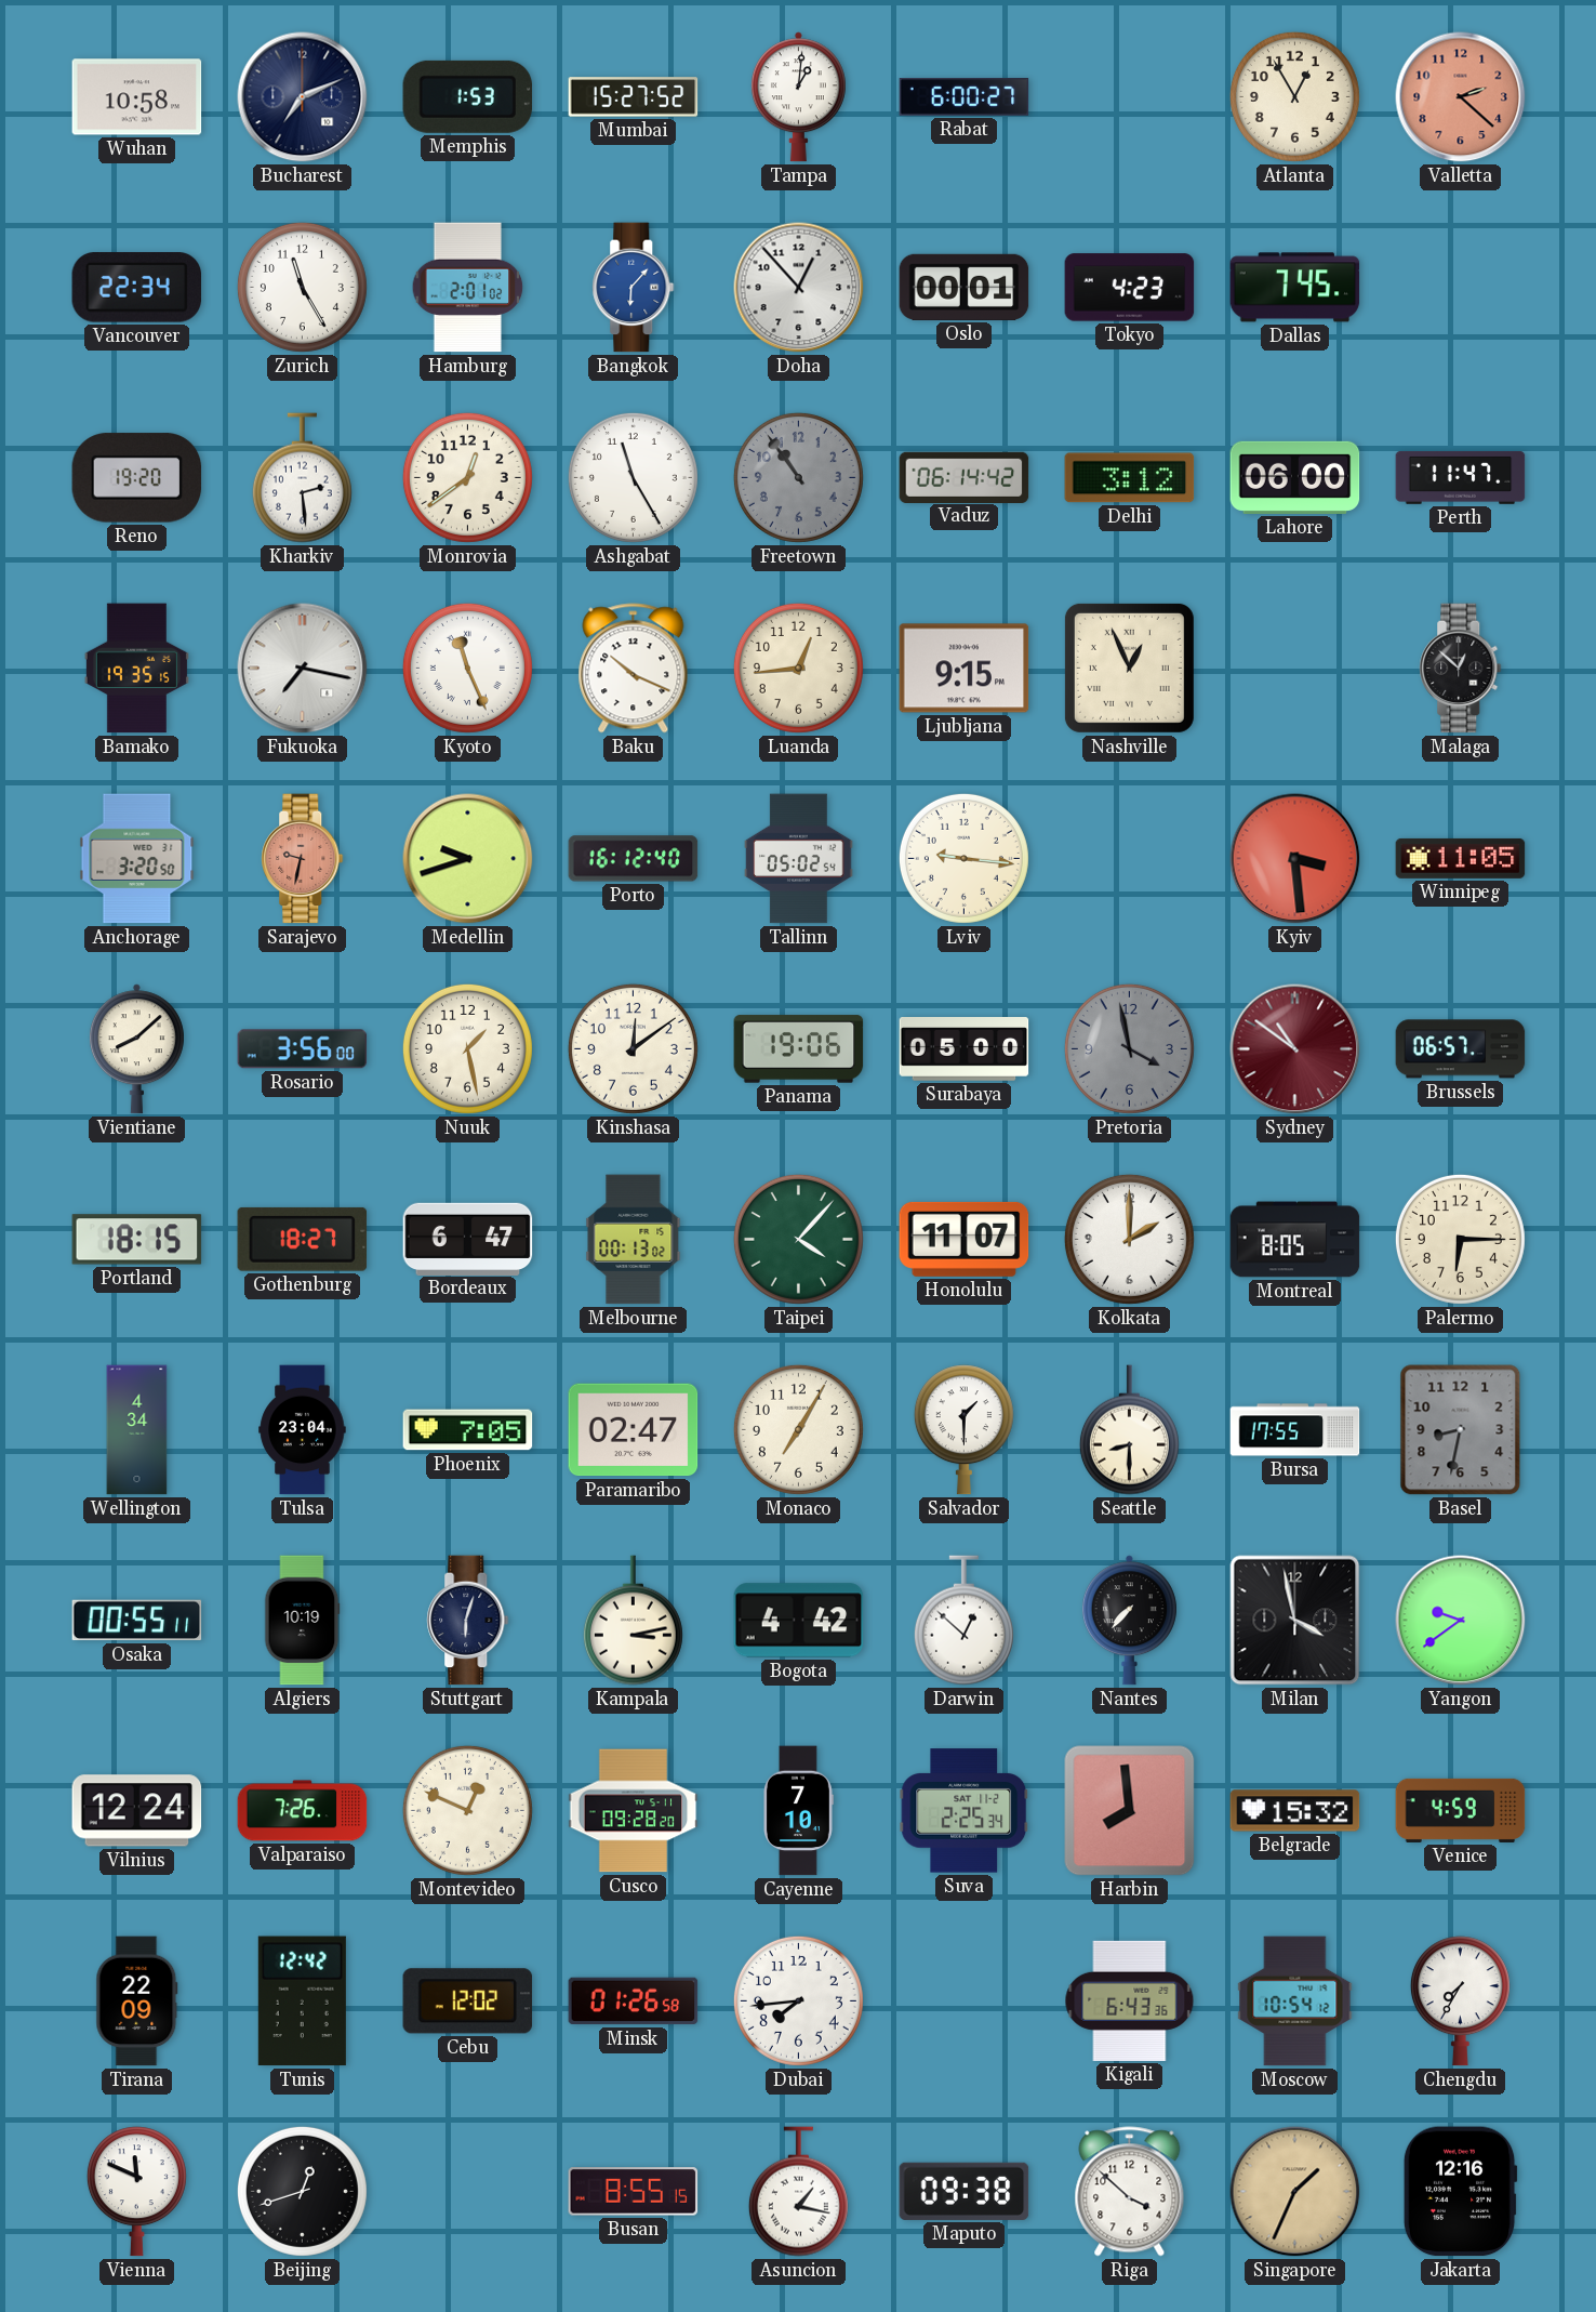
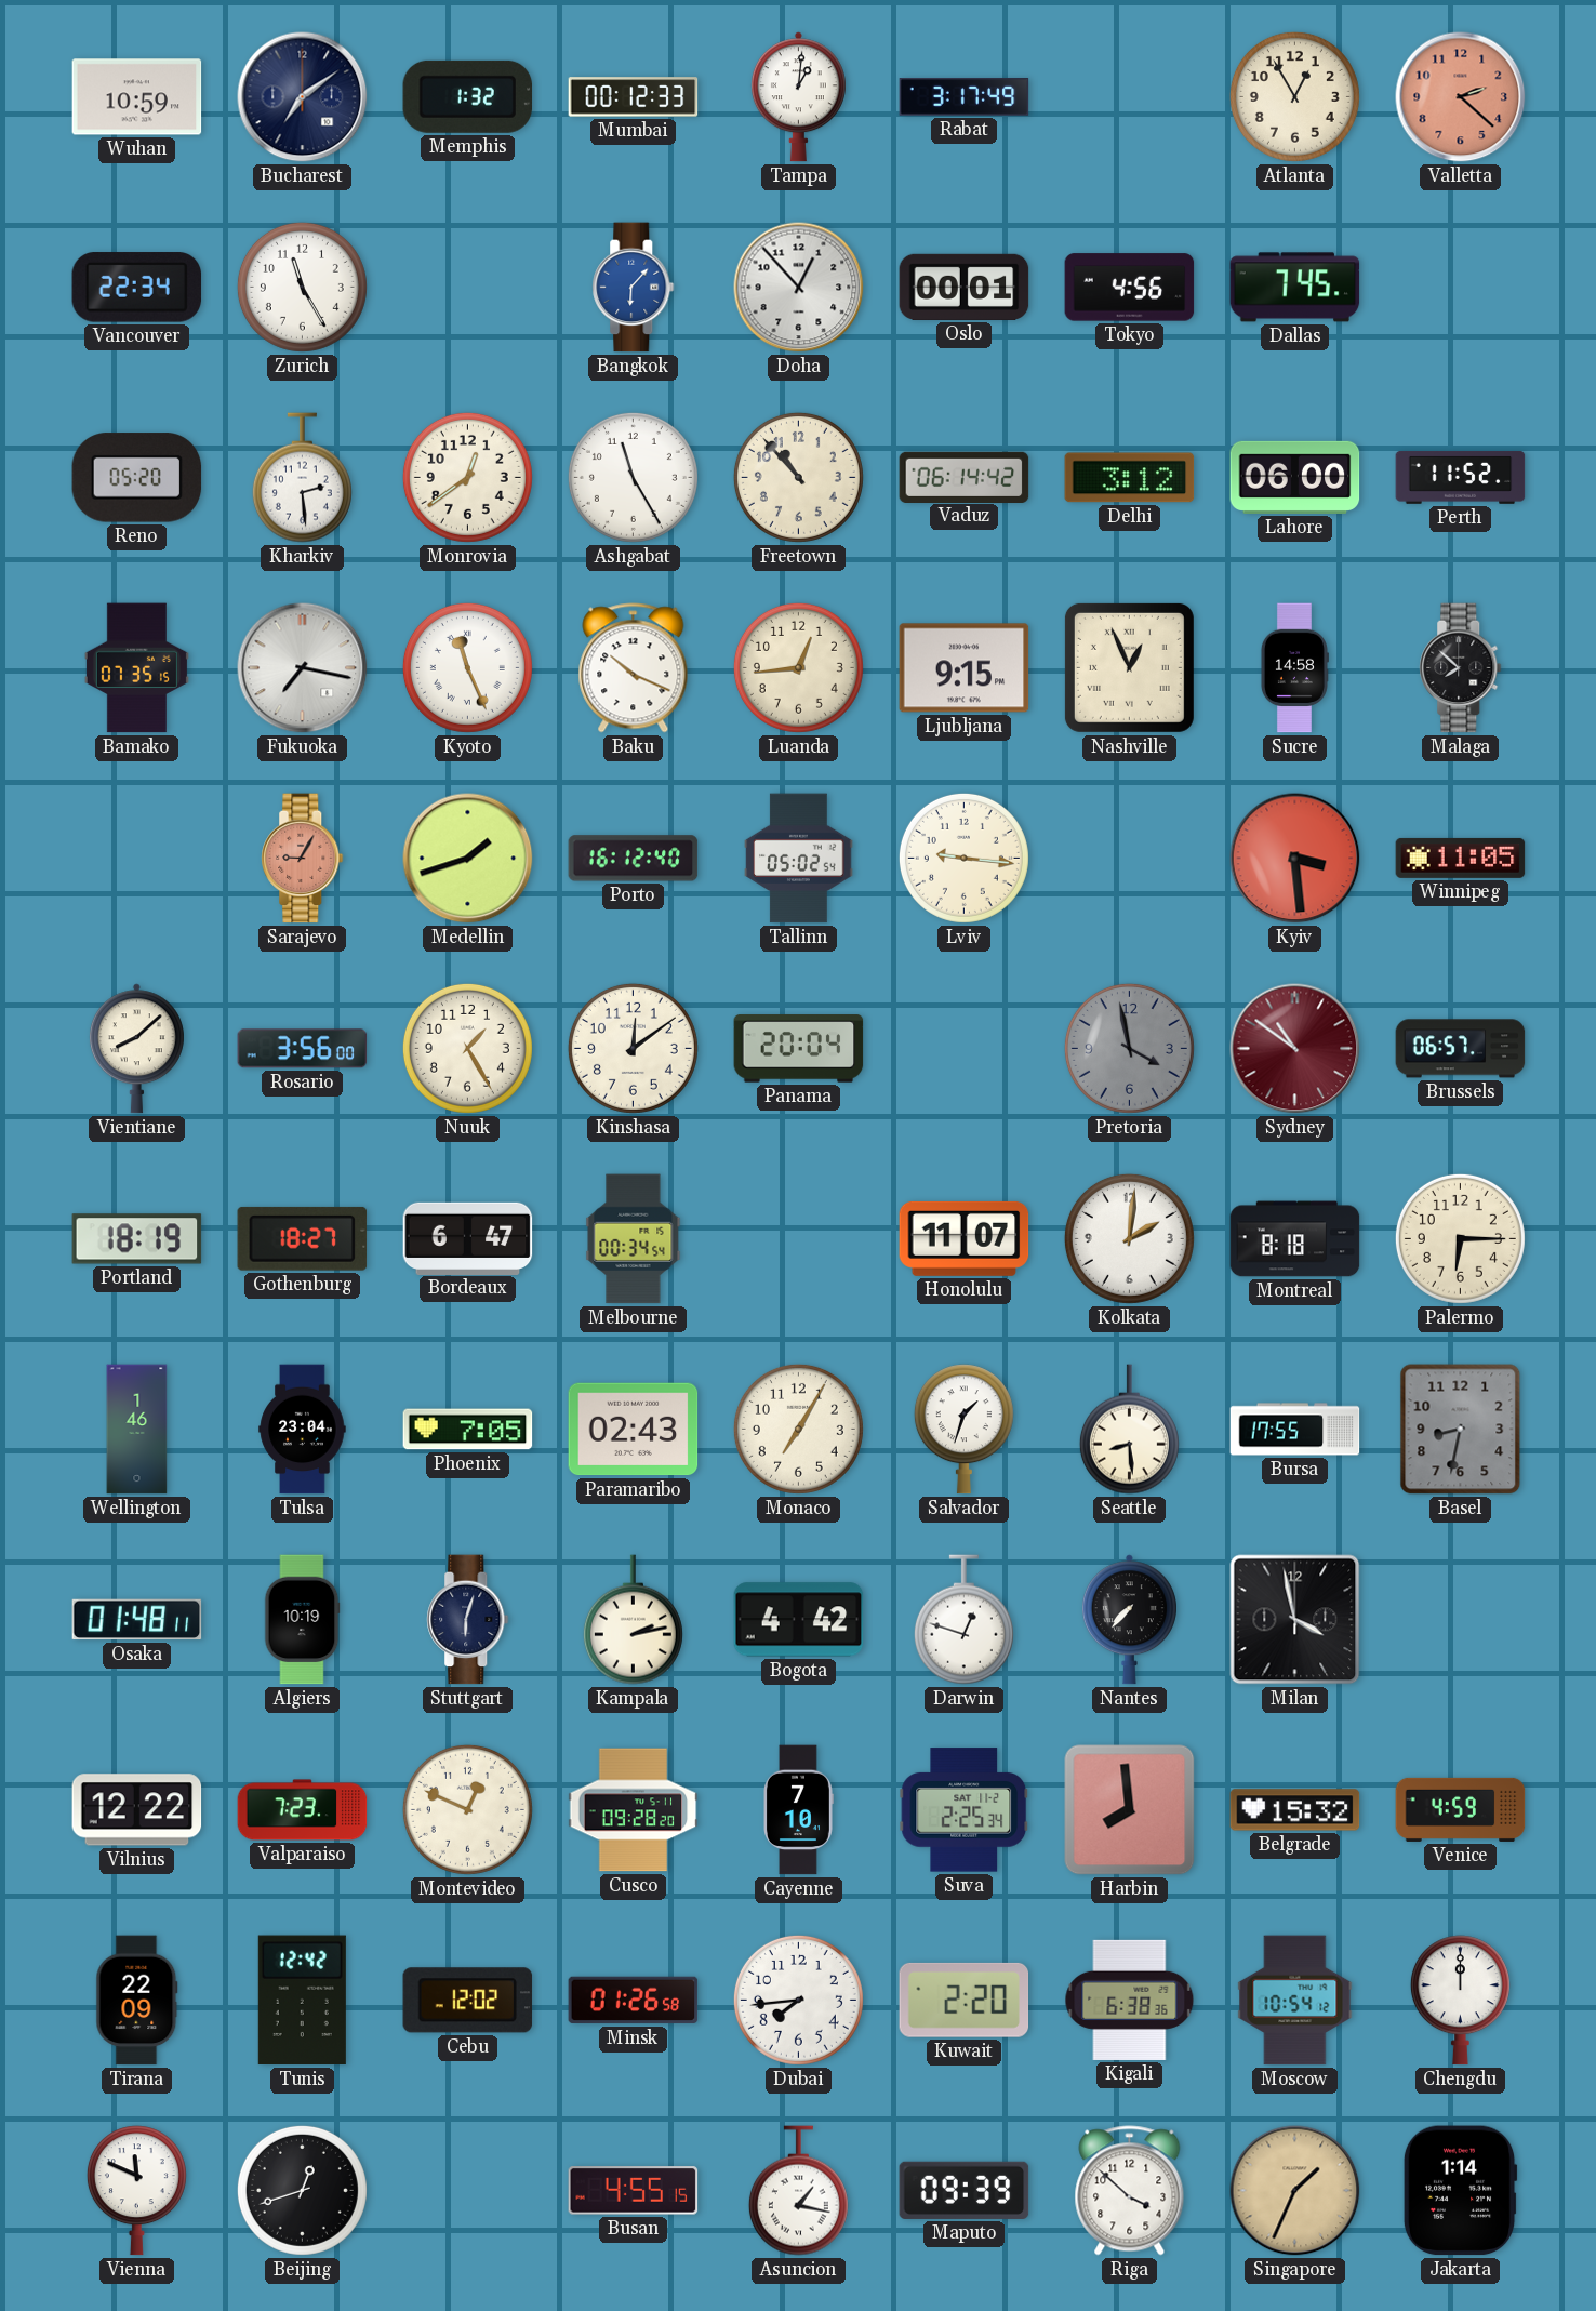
Wuhan: 10:58 -> 10:59
Bucharest: 7:11 -> 7:09
Memphis: 1:53 -> 1:32
Mumbai: 15:27 -> 00:12
Rabat: 6:00 -> 3:17
Hamburg: 2:01 -> none
Tokyo: 4:23 -> 4:56
Reno: 19:20 -> 05:20
Freetown: 10:54 -> 10:53
Freetown dial: grey -> cream
Perth: 11:47 -> 11:52
Bamako: 19:35 -> 07:35
Sucre: none -> 14:58
Malaga: 12:52 -> 7:52
Anchorage: 3:20 -> none
Sarajevo: 9:32 -> 9:05
Medellin: 9:42 -> 1:42
Nuuk: 1:28 -> 1:25
Panama: 19:06 -> 20:04
Surabaya: 05:00 -> none
Portland: 18:15 -> 18:19
Melbourne: 00:13 -> 00:34
Taipei: 4:07 -> none
Kolkata: 2:00 -> 2:01
Montreal: 8:05 -> 8:18
Wellington: 4:34 -> 1:46
Paramaribo: 02:47 -> 02:43
Salvador: 1:30 -> 1:33
Seattle: 8:30 -> 8:29
Osaka: 00:55 -> 01:48
Kampala: 3:13 -> 2:13
Darwin: 12:52 -> 12:48
Yangon: 9:39 -> none
Vilnius: 12:24 -> 12:22
Valparaiso: 7:26 -> 7:23
Kuwait: none -> 2:20
Kigali: 6:43 -> 6:38
Chengdu: 7:35 -> 12:00
Busan: 8:55 -> 4:55
Maputo: 09:38 -> 09:39
Jakarta: 12:16 -> 1:14
